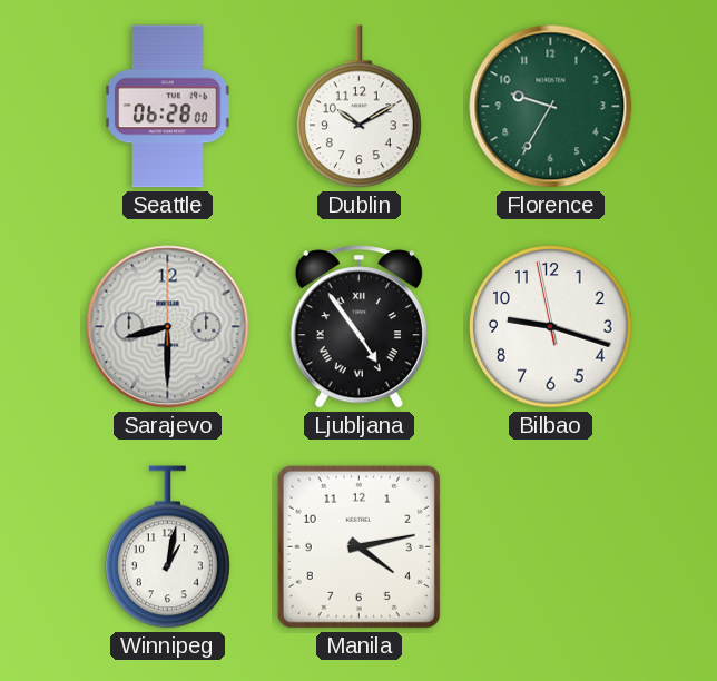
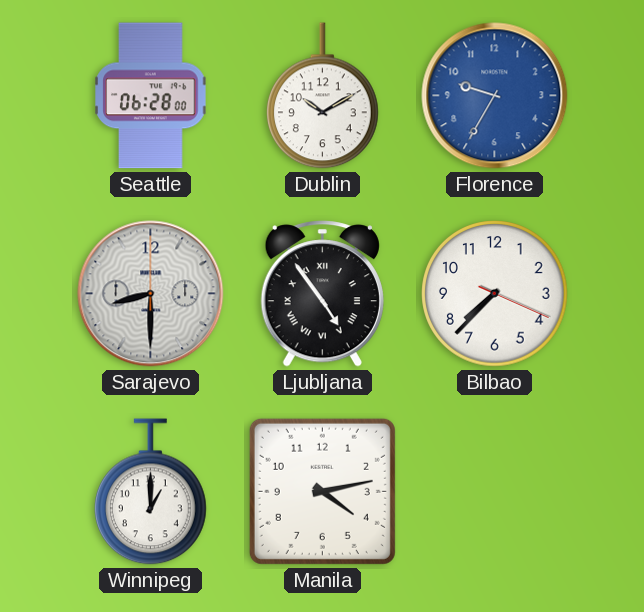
Florence dial: green -> blue
Bilbao: 9:17 -> 7:37
Winnipeg: 1:02 -> 1:00
